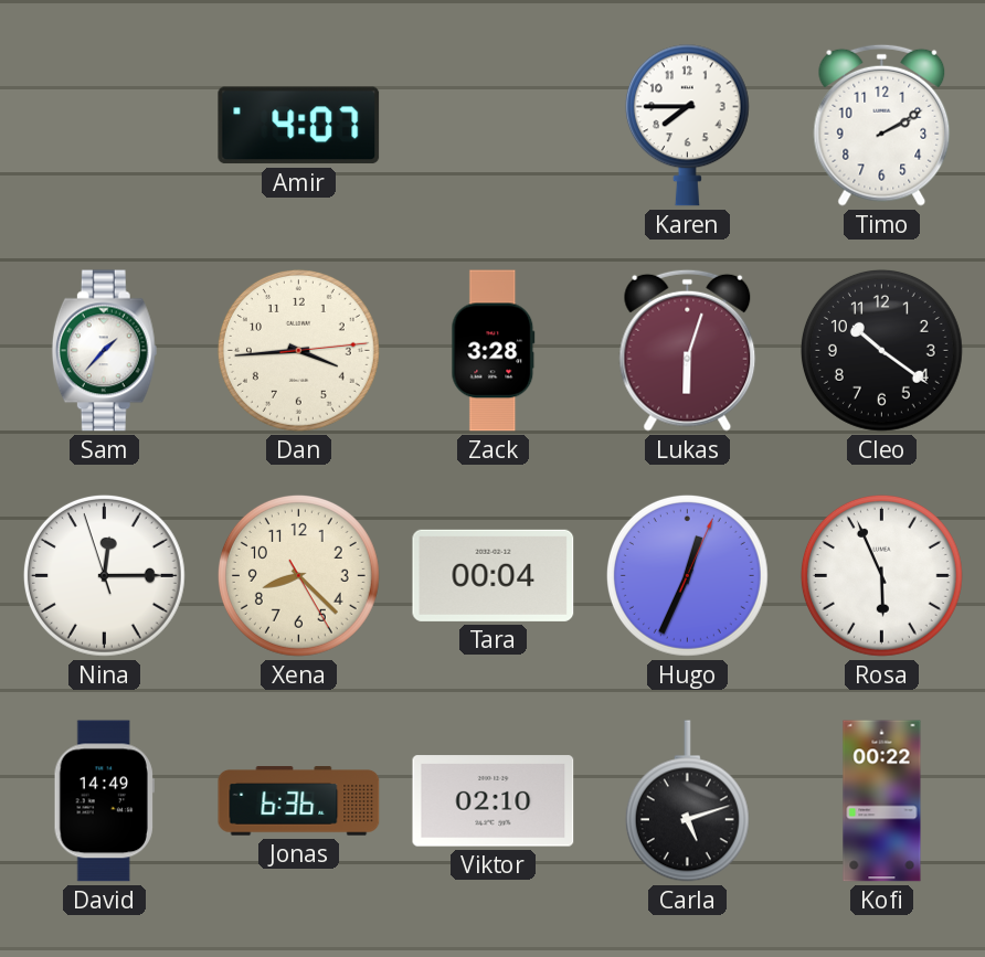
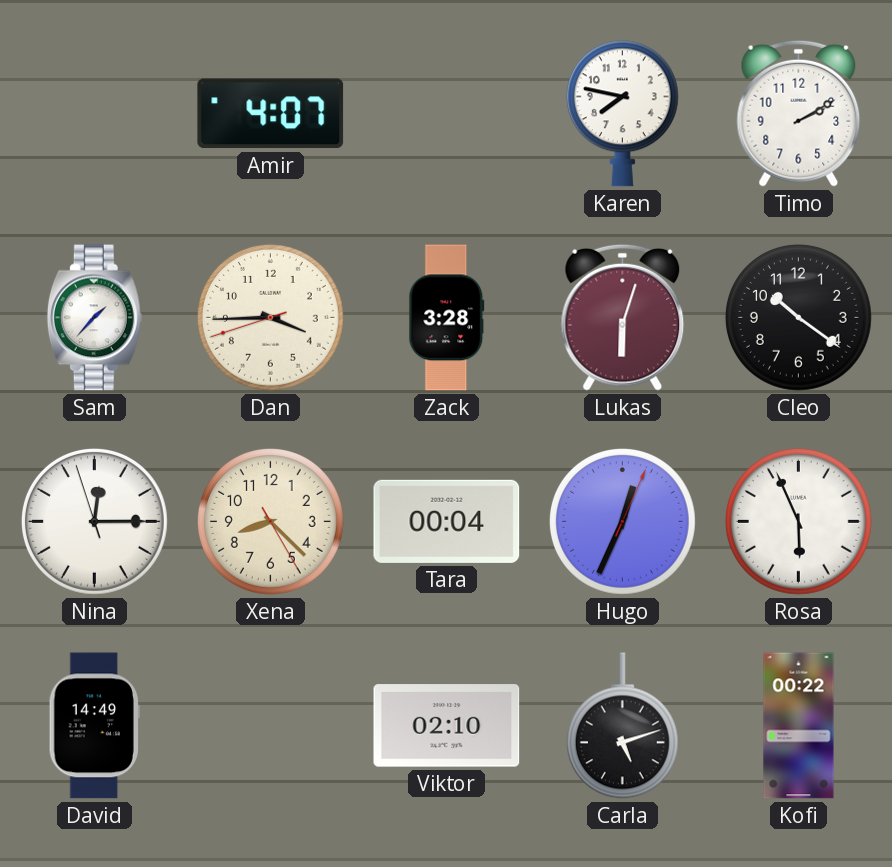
Karen: 7:45 -> 7:47
Dan: 3:44:14 -> 3:44:42
Jonas: 6:36 -> none
